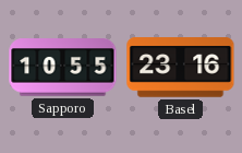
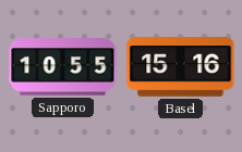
Basel: 23:16 -> 15:16
